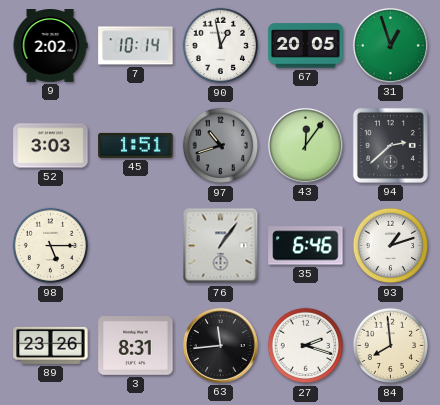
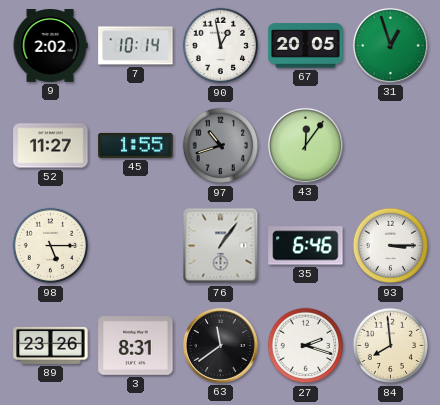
52: 3:03 -> 11:27
45: 1:51 -> 1:55
94: 2:38 -> none
93: 1:12 -> 3:15
63: 11:44 -> 11:39
